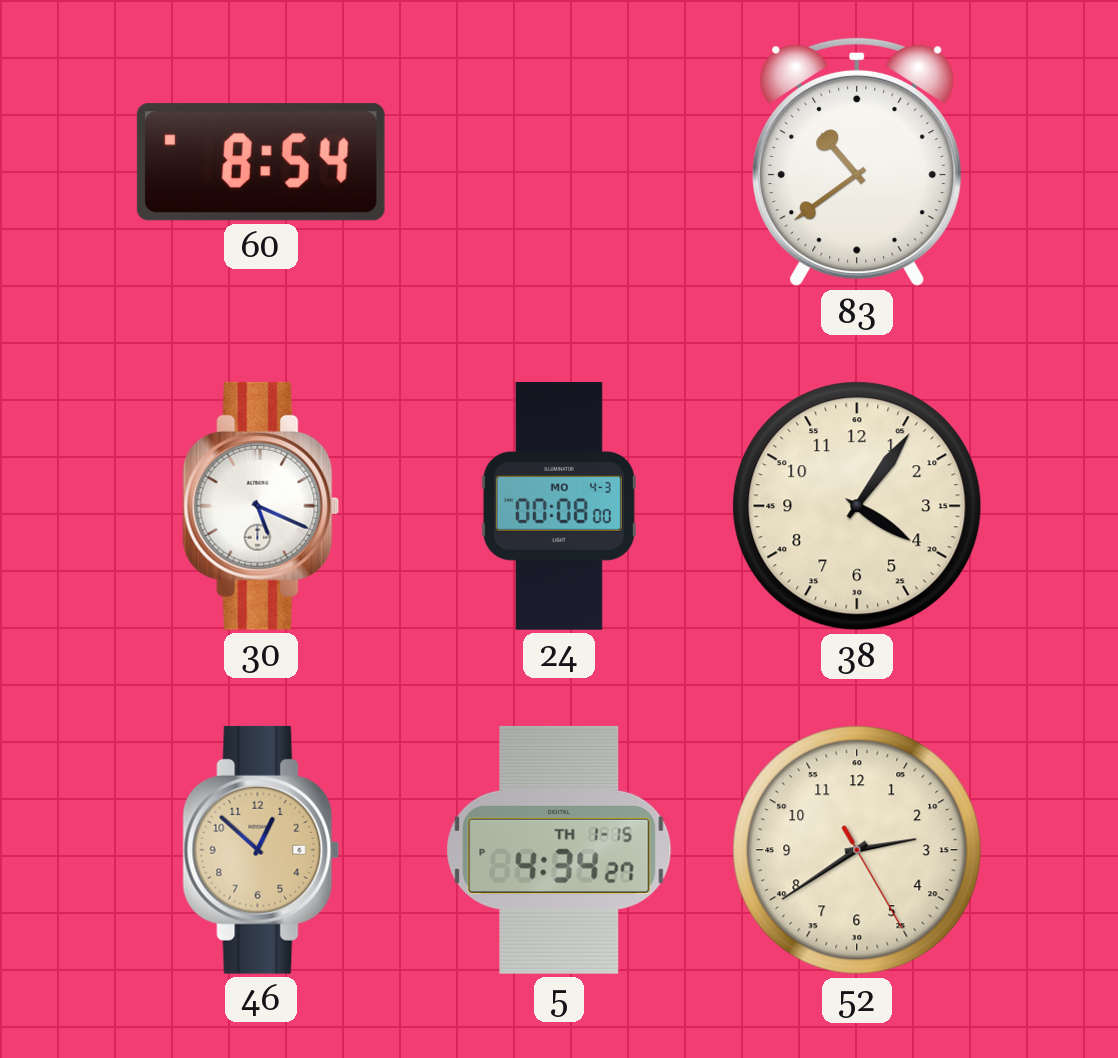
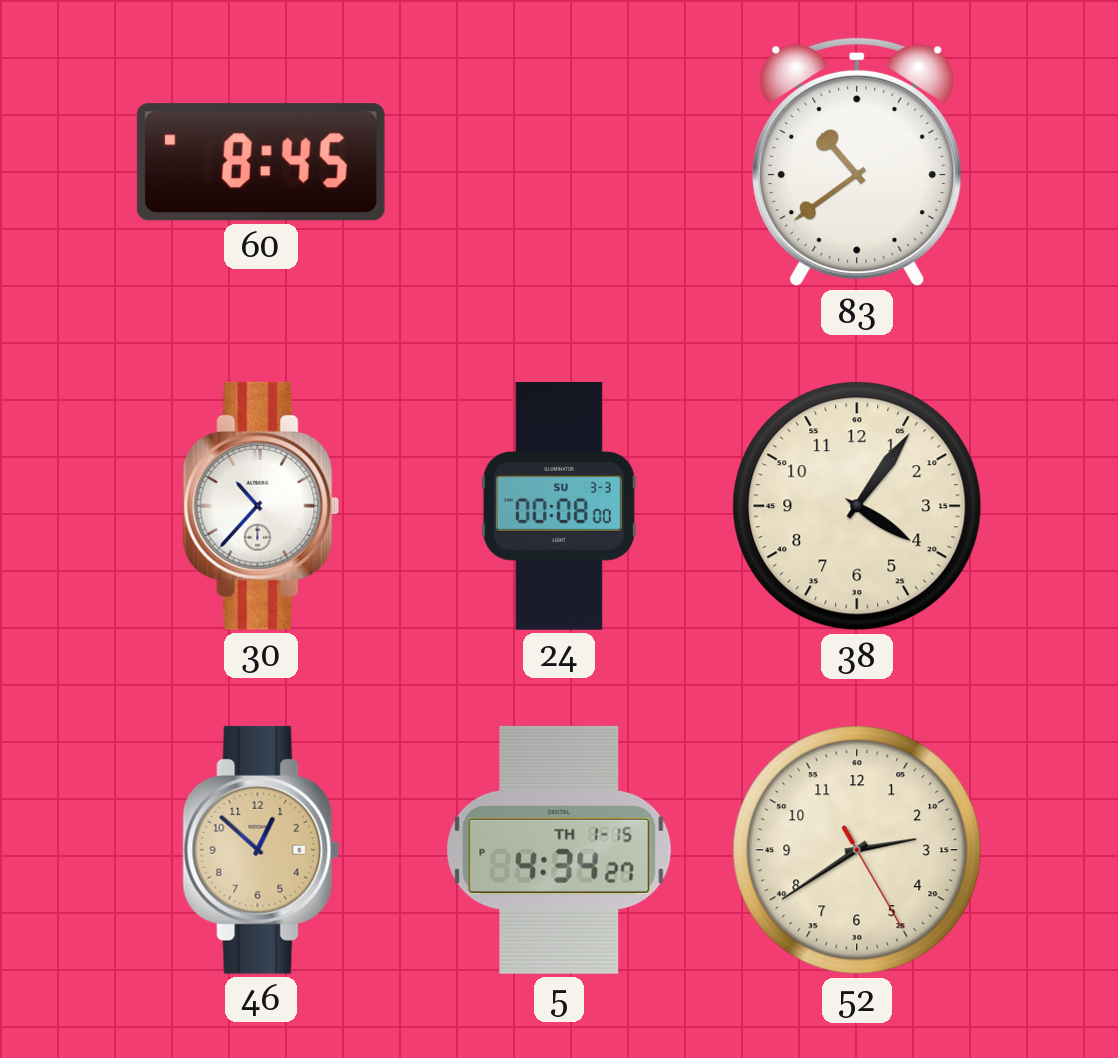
60: 8:54 -> 8:45
30: 5:19 -> 10:37
24 date: MO 4-3 -> SU 3-3
